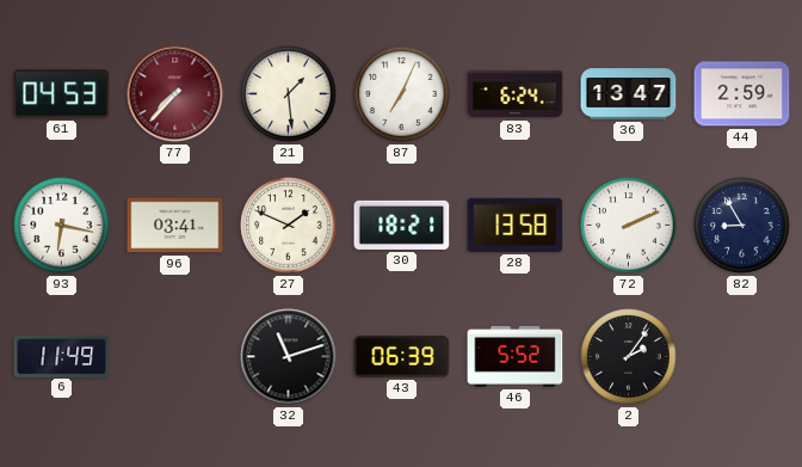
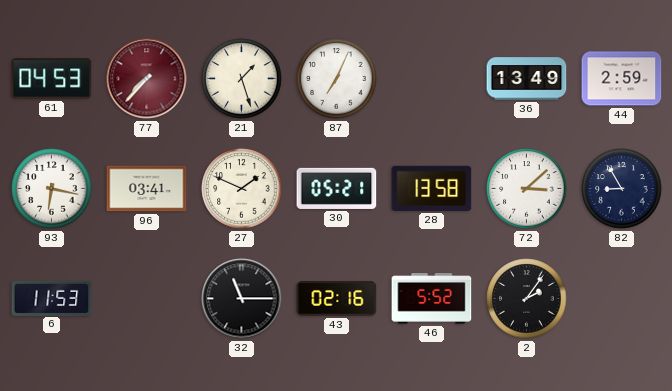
21: 1:29 -> 1:27
83: 6:24 -> none
36: 13:47 -> 13:49
30: 18:21 -> 05:21
72: 2:11 -> 3:08
6: 11:49 -> 11:53
32: 11:12 -> 11:15
43: 06:39 -> 02:16
